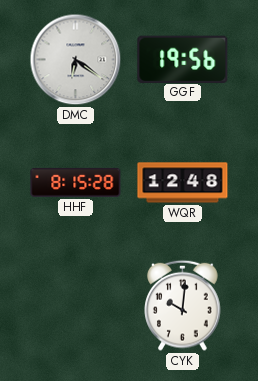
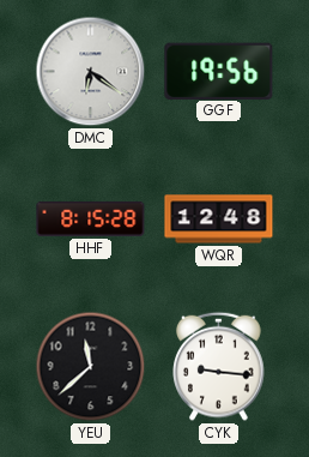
YEU: none -> 11:38
CYK: 10:01 -> 9:16
